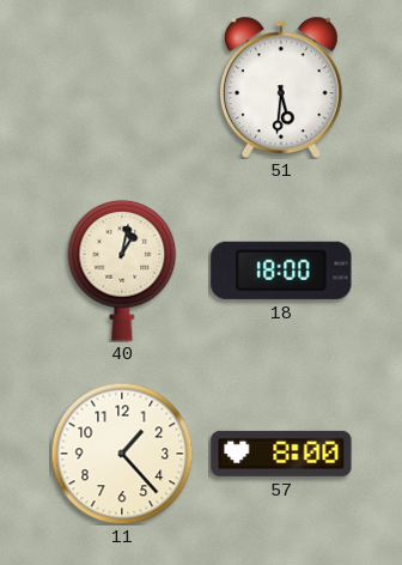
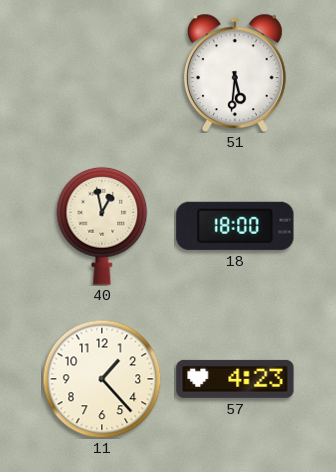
40: 1:02 -> 12:58
57: 8:00 -> 4:23
